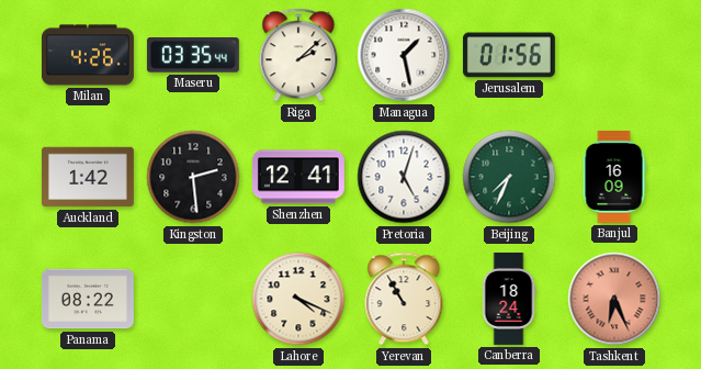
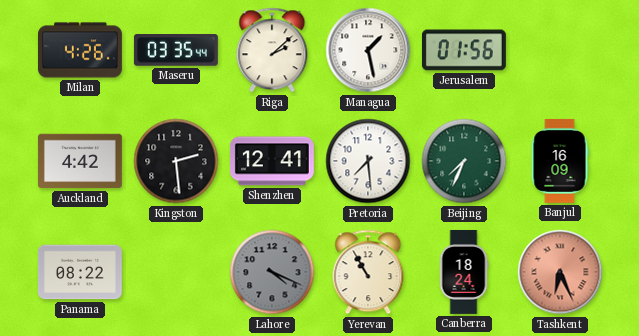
Auckland: 1:42 -> 4:42
Pretoria: 5:03 -> 7:29
Lahore dial: cream -> grey
